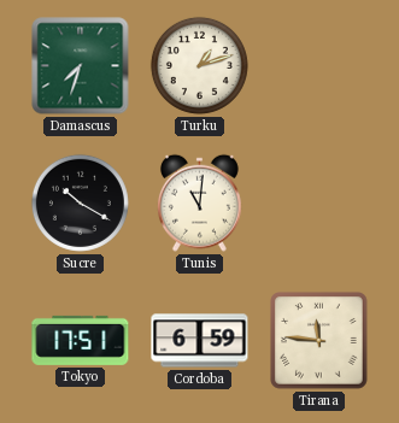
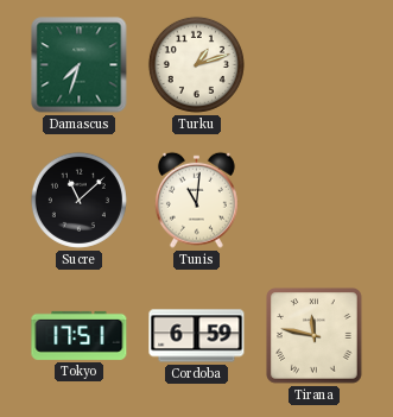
Sucre: 10:20 -> 11:08
Tirana: 11:46 -> 11:47
